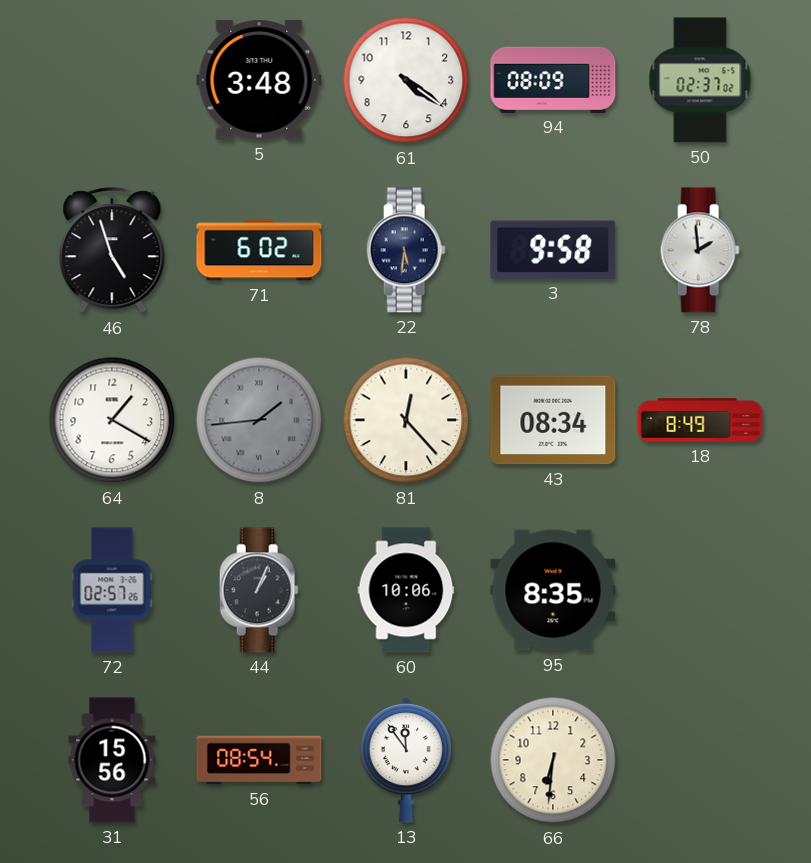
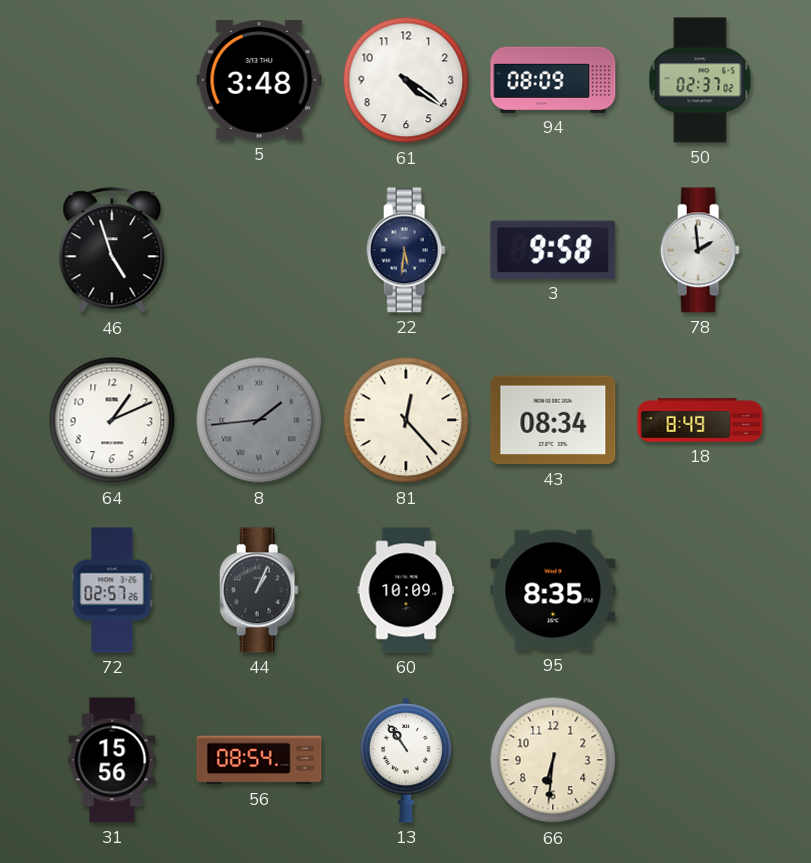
71: 6:02 -> none
64: 1:20 -> 1:11
60: 10:06 -> 10:09
13: 11:54 -> 10:54
